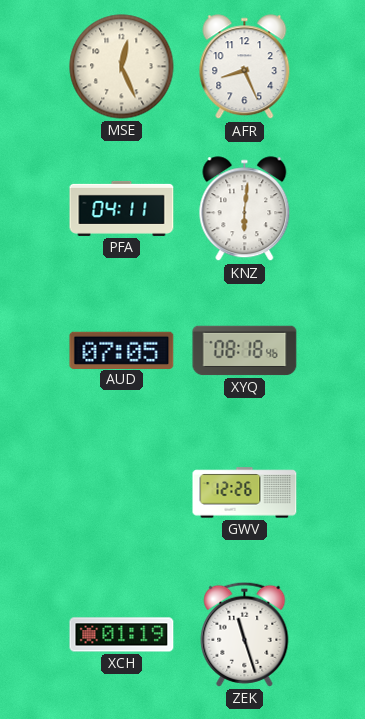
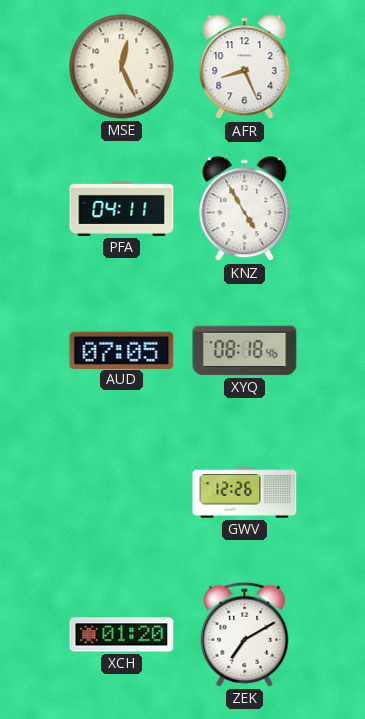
KNZ: 6:01 -> 4:55
XCH: 01:19 -> 01:20
ZEK: 11:27 -> 7:10
